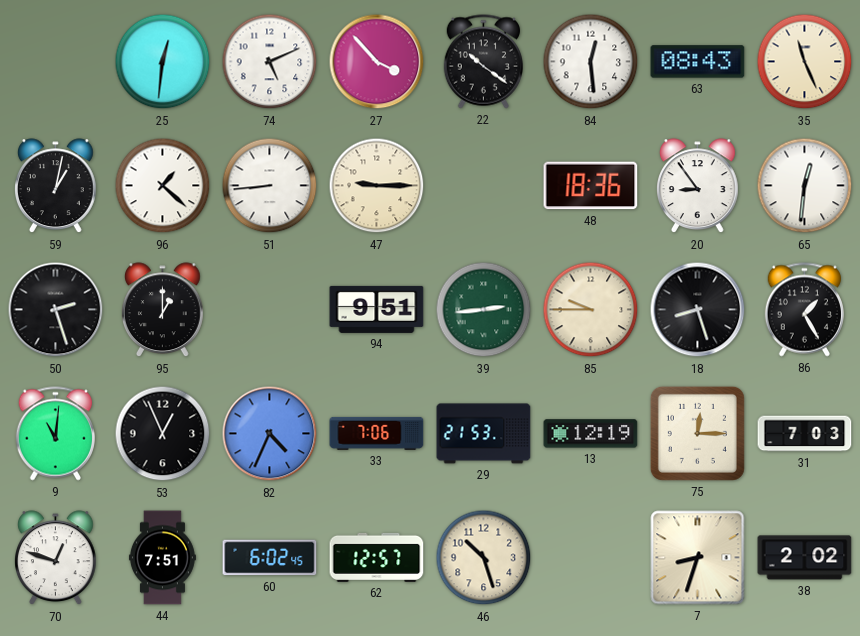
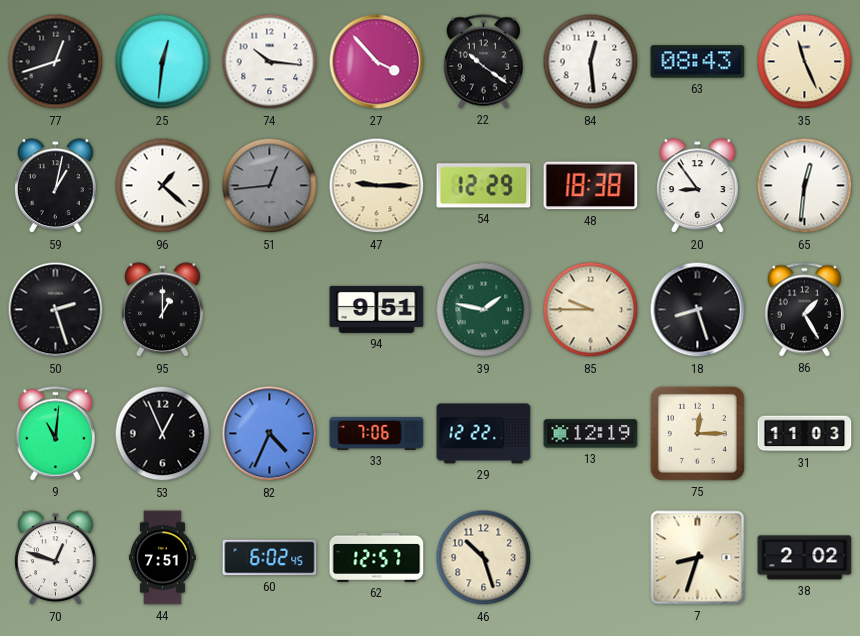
77: none -> 12:42
74: 5:11 -> 10:16
51: 8:44 -> 12:44
51 dial: white -> grey
54: none -> 12:29
48: 18:36 -> 18:38
39: 2:44 -> 1:47
29: 21:53 -> 12:22
31: 7:03 -> 11:03
